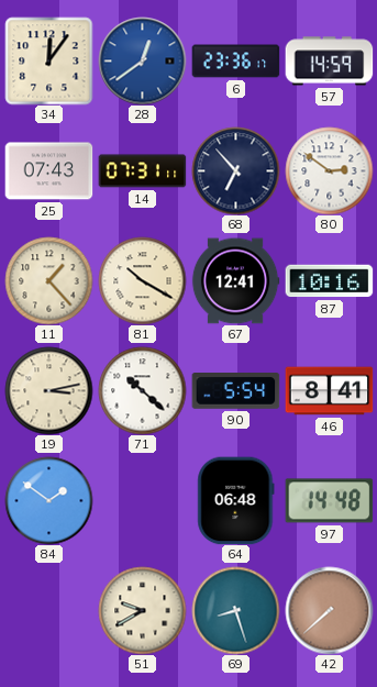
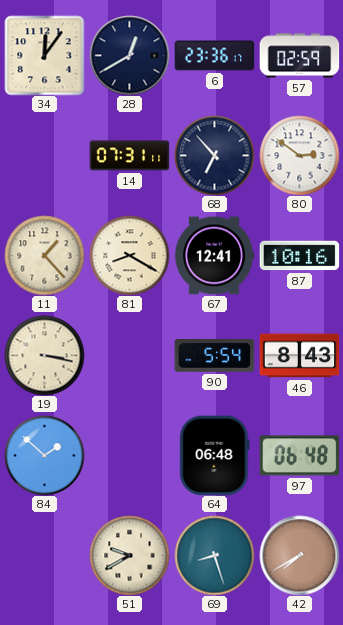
28: 12:39 -> 12:40
28 dial: blue -> navy
57: 14:59 -> 02:59
25: 07:43 -> none
81: 10:20 -> 8:20
19: 3:13 -> 3:17
71: 10:22 -> none
46: 8:41 -> 8:43
84: 1:51 -> 1:52
97: 14:48 -> 06:48
42: 7:38 -> 7:40
